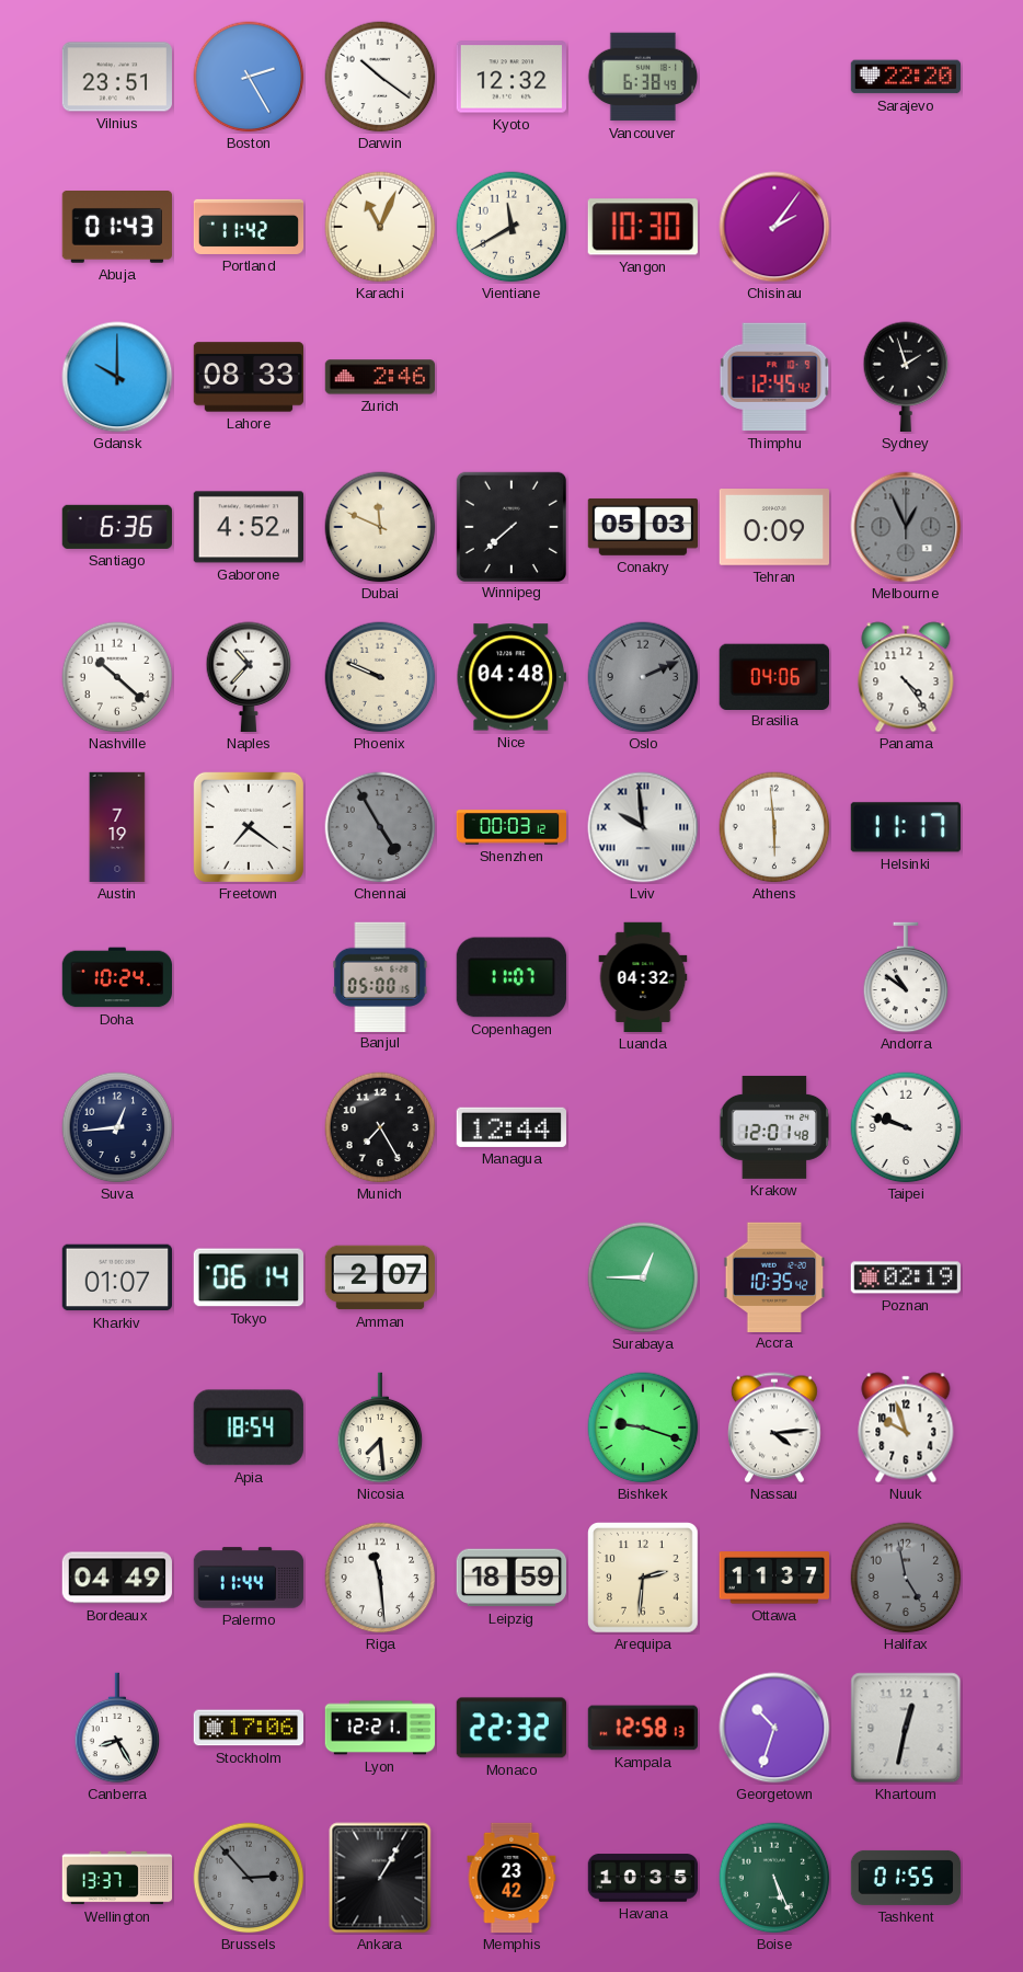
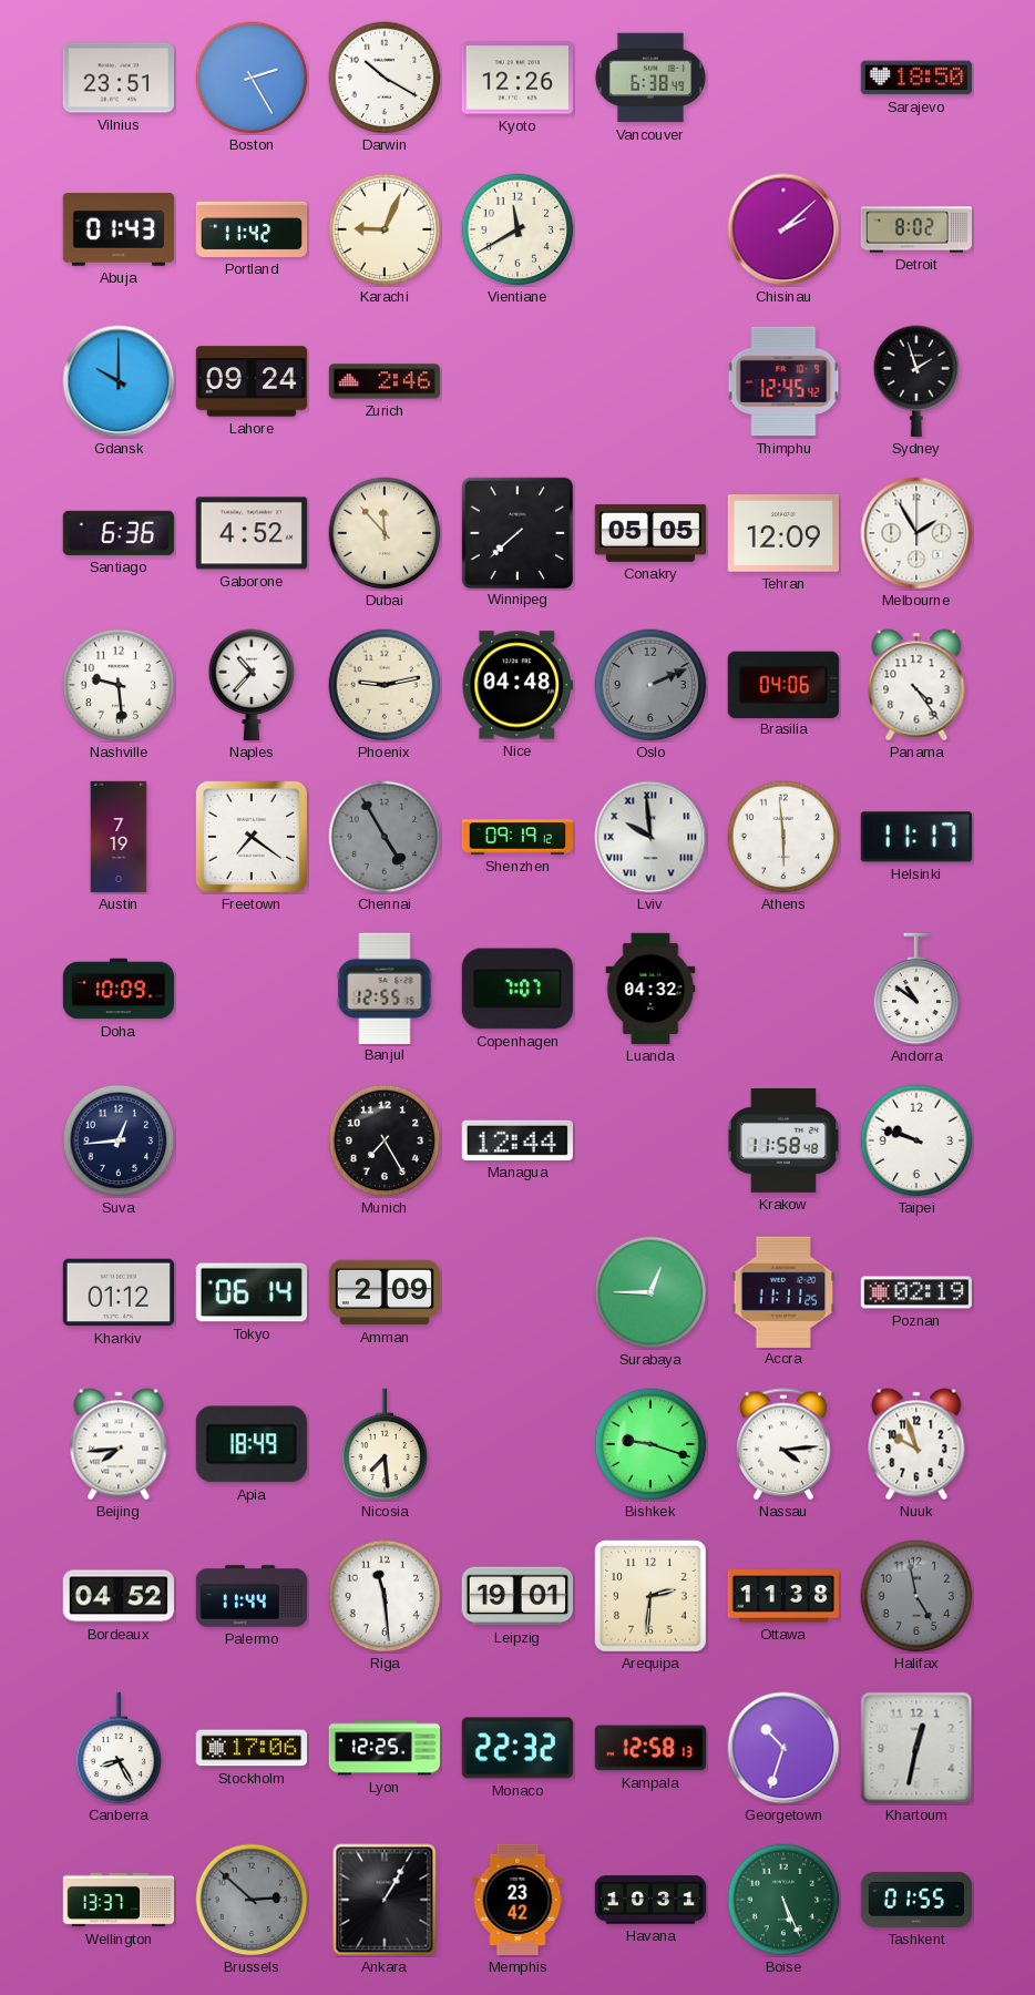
Darwin: 10:21 -> 10:20
Kyoto: 12:32 -> 12:26
Sarajevo: 22:20 -> 18:50
Karachi: 11:04 -> 9:04
Yangon: 10:30 -> none
Chisinau: 2:06 -> 2:08
Detroit: none -> 8:02
Lahore: 08:33 -> 09:24
Dubai: 11:49 -> 11:53
Conakry: 05:03 -> 05:05
Tehran: 0:09 -> 12:09
Melbourne: 12:56 -> 1:55
Melbourne dial: grey -> white
Nashville: 10:22 -> 9:29
Phoenix: 9:49 -> 9:13
Shenzhen: 00:03 -> 09:19
Doha: 10:24 -> 10:09
Banjul: 05:00 -> 12:55
Copenhagen: 11:07 -> 7:07
Krakow: 12:01 -> 11:58
Kharkiv: 01:07 -> 01:12
Amman: 2:07 -> 2:09
Accra: 10:35 -> 11:11
Beijing: none -> 7:44
Apia: 18:54 -> 18:49
Bordeaux: 04:49 -> 04:52
Leipzig: 18:59 -> 19:01
Ottawa: 11:37 -> 11:38
Lyon: 12:21 -> 12:25
Brussels: 2:53 -> 2:52
Havana: 10:35 -> 10:31
